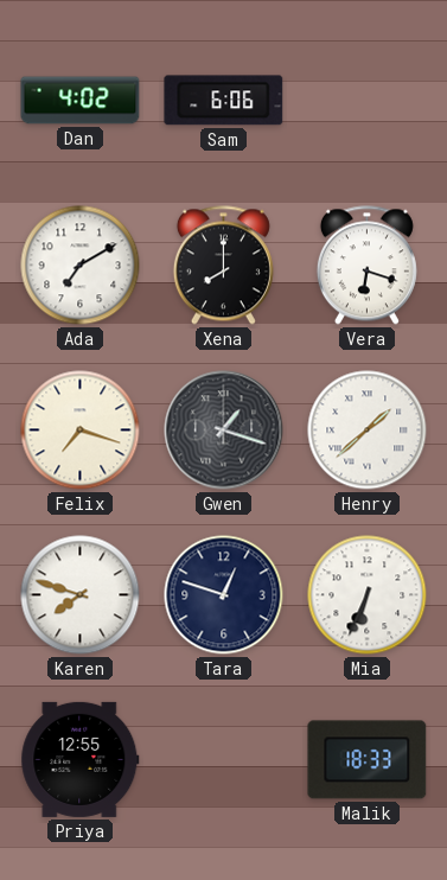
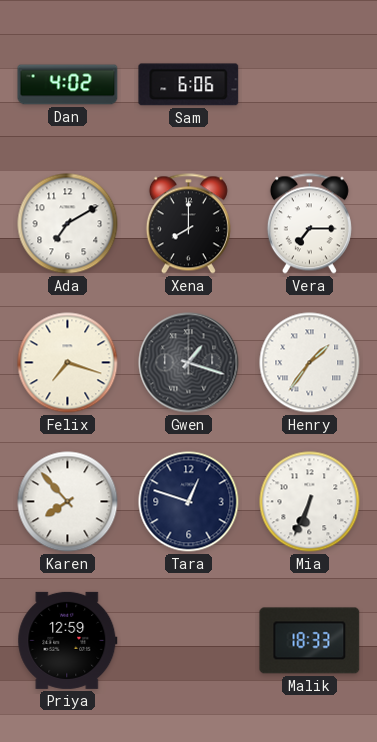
Vera: 6:18 -> 7:15
Henry: 1:38 -> 1:36
Karen: 7:48 -> 7:53
Priya: 12:55 -> 12:59
